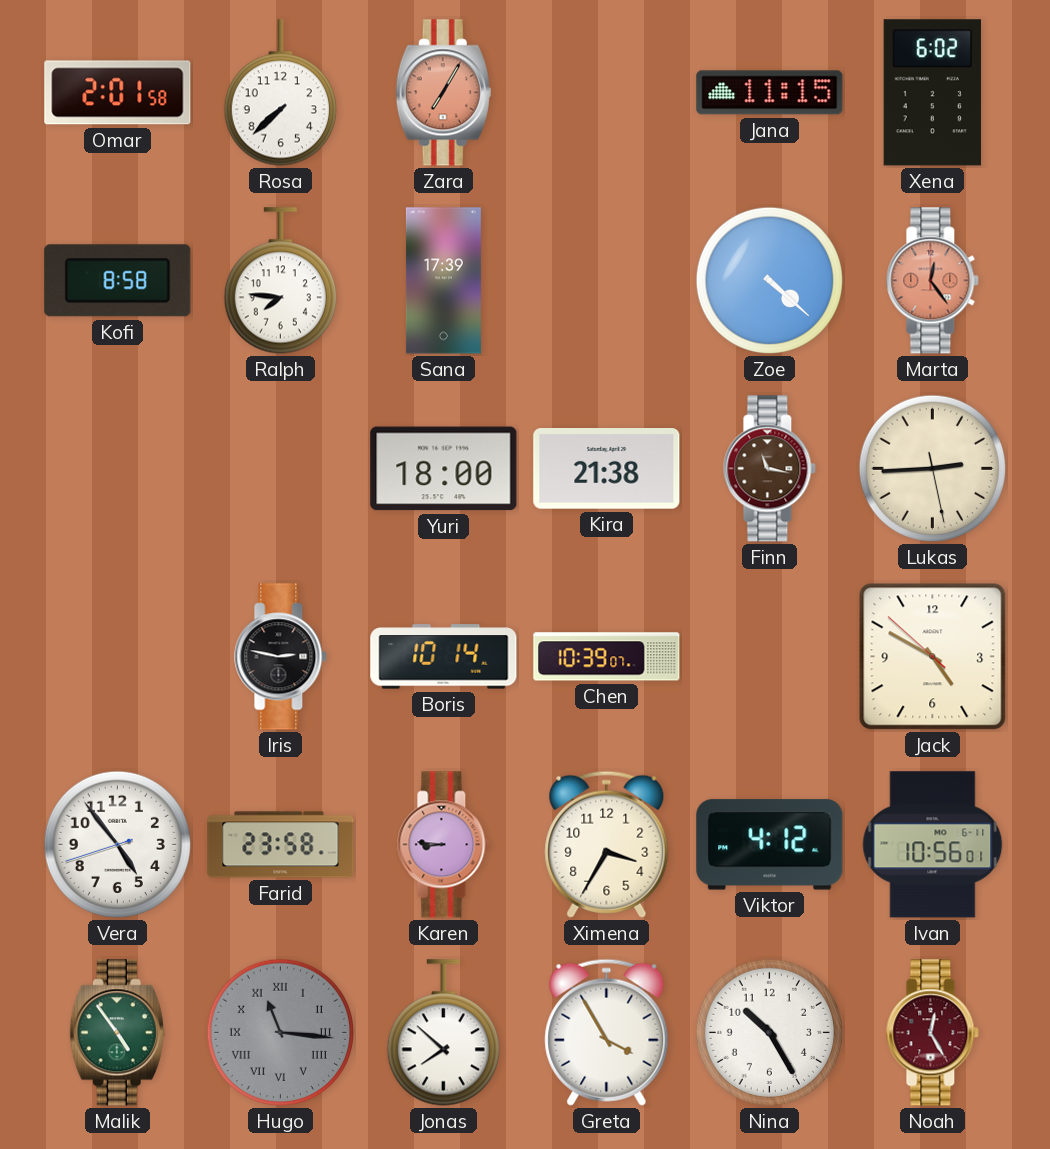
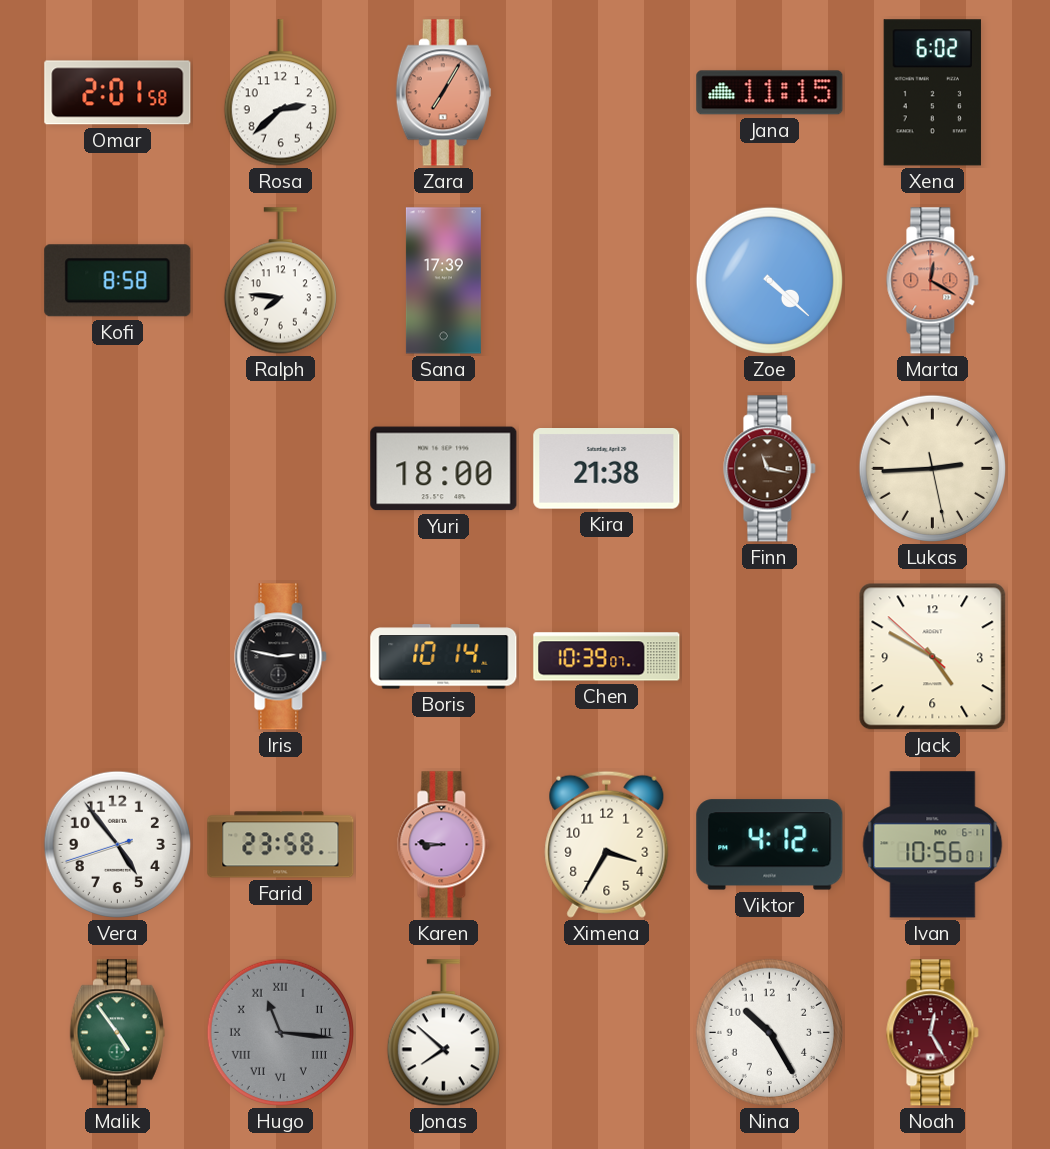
Rosa: 7:38 -> 2:38
Marta: 12:24 -> 12:20
Greta: 3:55 -> none
